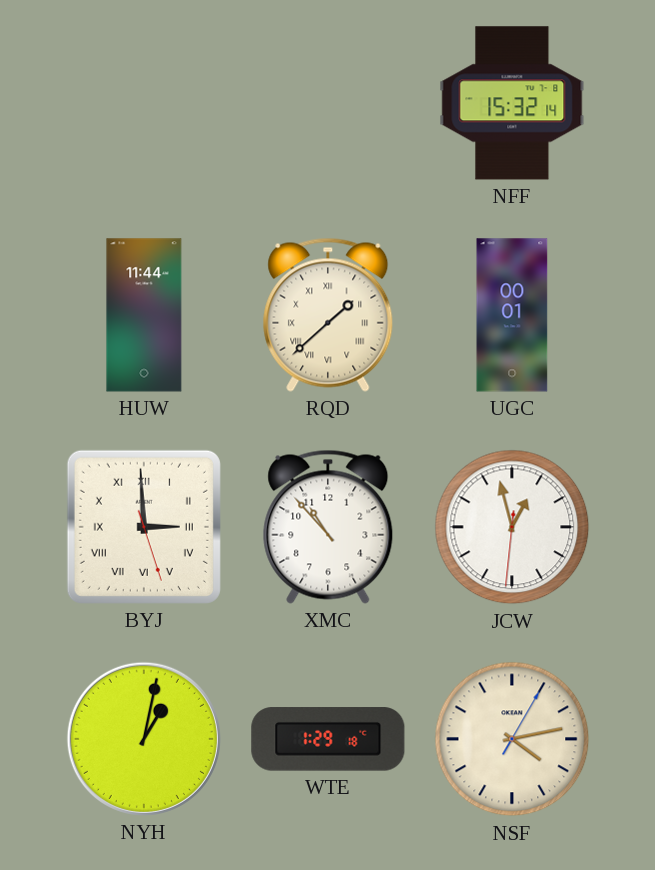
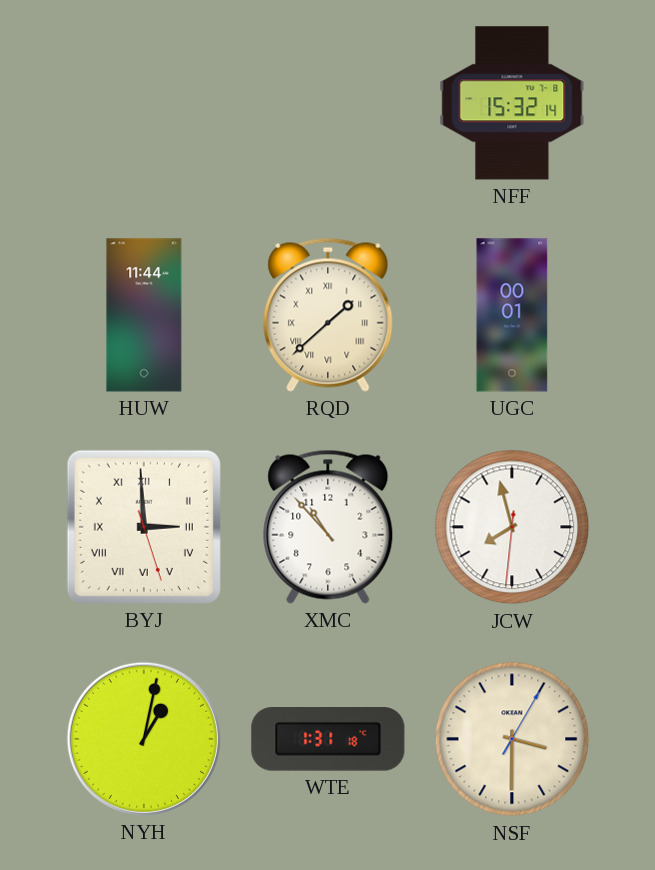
JCW: 12:57 -> 7:57
WTE: 1:29 -> 1:31
NSF: 4:13 -> 3:30
